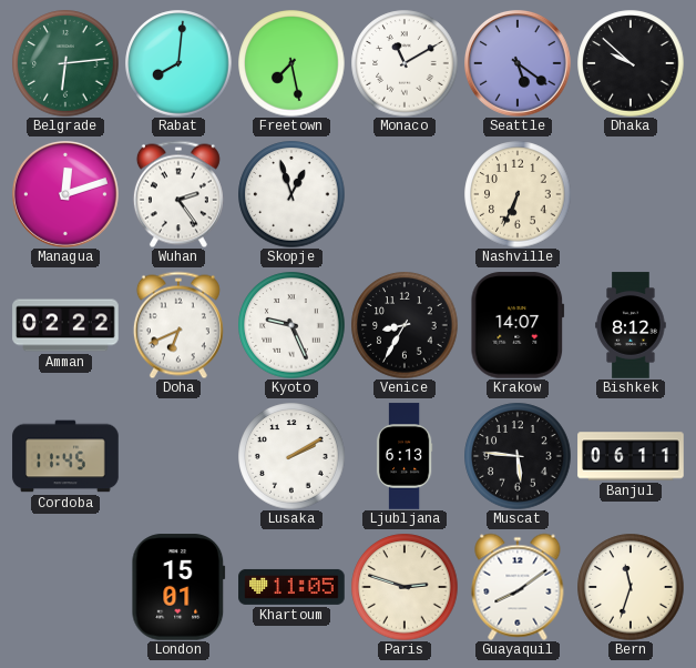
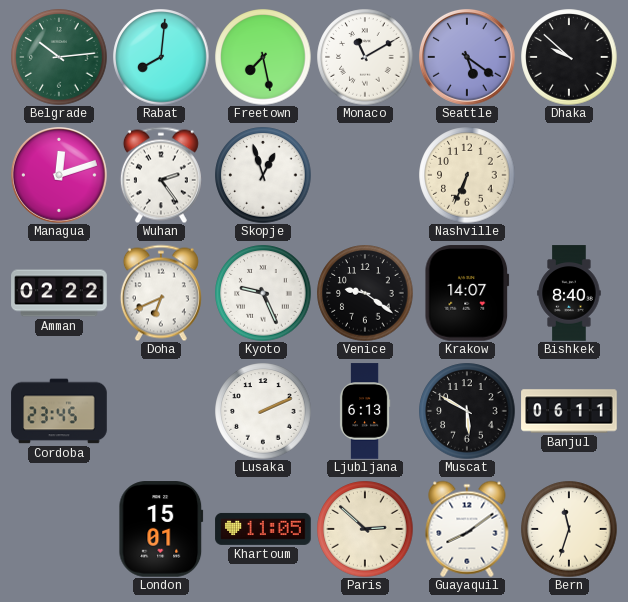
Belgrade: 6:14 -> 10:14
Venice: 8:35 -> 9:21
Bishkek: 8:12 -> 8:40
Cordoba: 11:45 -> 23:45
Lusaka: 2:10 -> 2:11
Muscat: 5:46 -> 5:50
Paris: 2:48 -> 2:52
